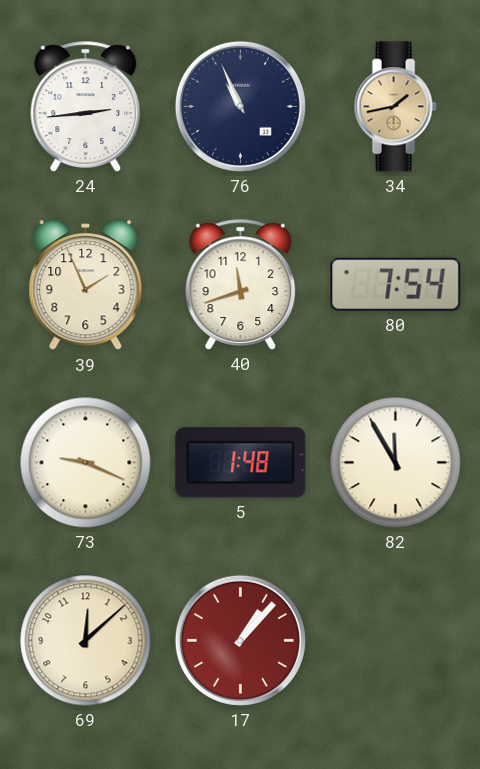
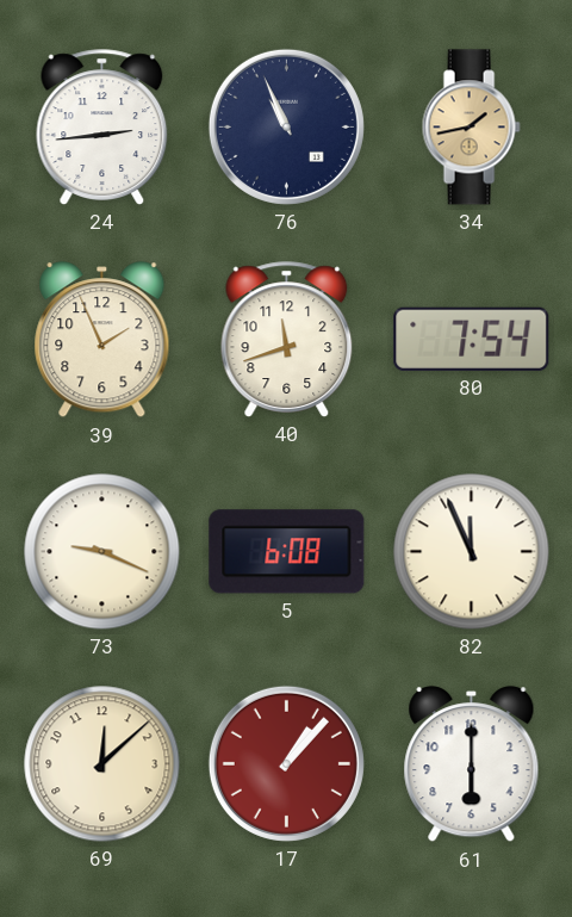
5: 1:48 -> 6:08
82: 11:55 -> 11:56
61: none -> 6:00
